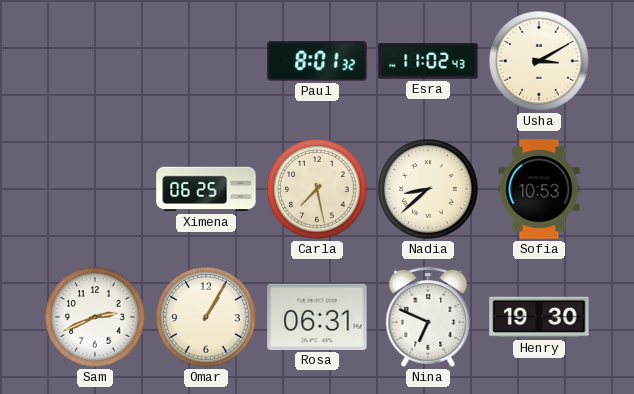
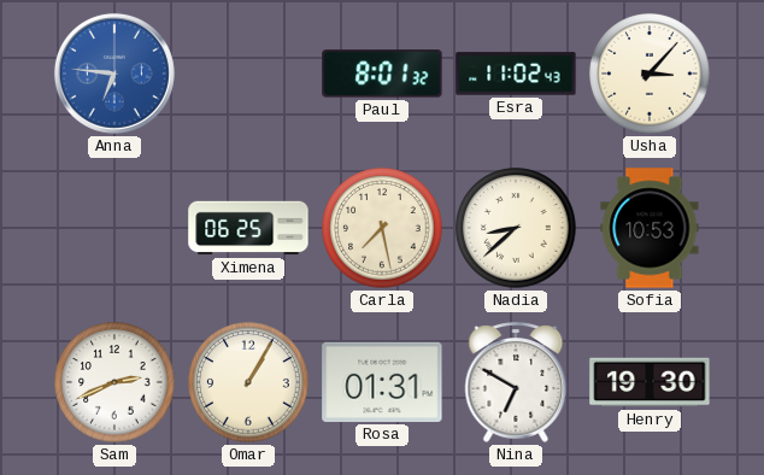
Anna: none -> 6:46
Usha: 3:10 -> 3:07
Rosa: 06:31 -> 01:31
Nina: 6:49 -> 6:50
